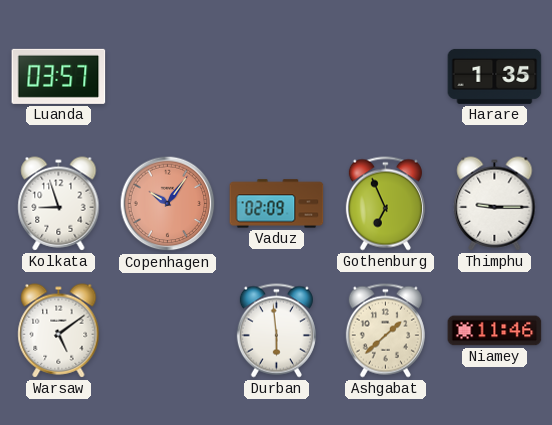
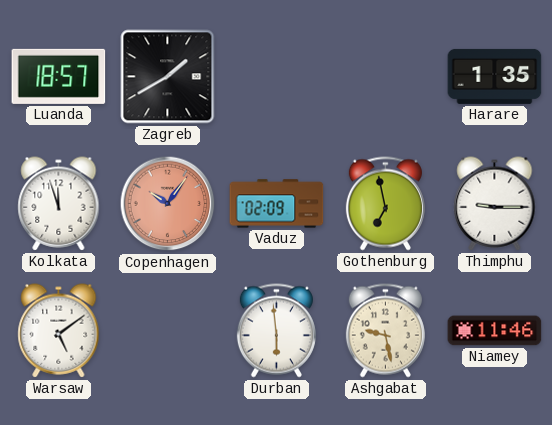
Luanda: 03:57 -> 18:57
Zagreb: none -> 1:40
Kolkata: 8:57 -> 11:57
Gothenburg: 6:56 -> 6:58
Ashgabat: 1:38 -> 9:28
